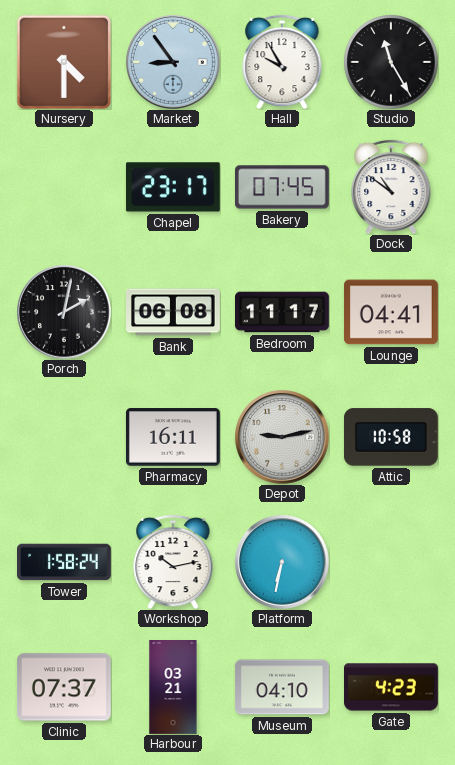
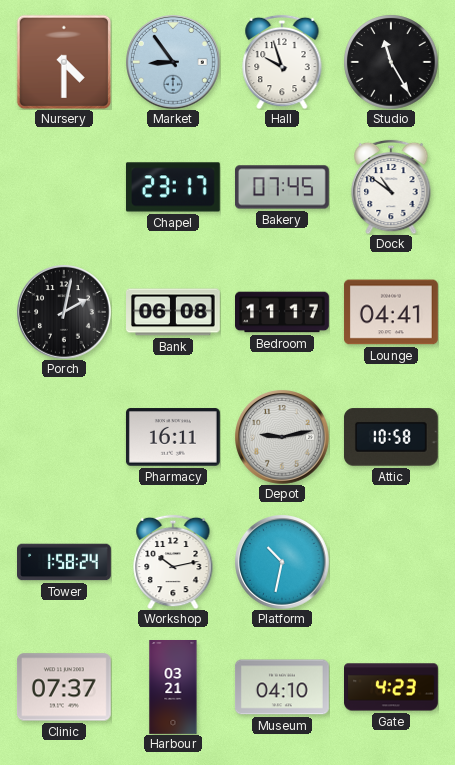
Hall: 9:55 -> 9:57
Platform: 6:32 -> 10:32
